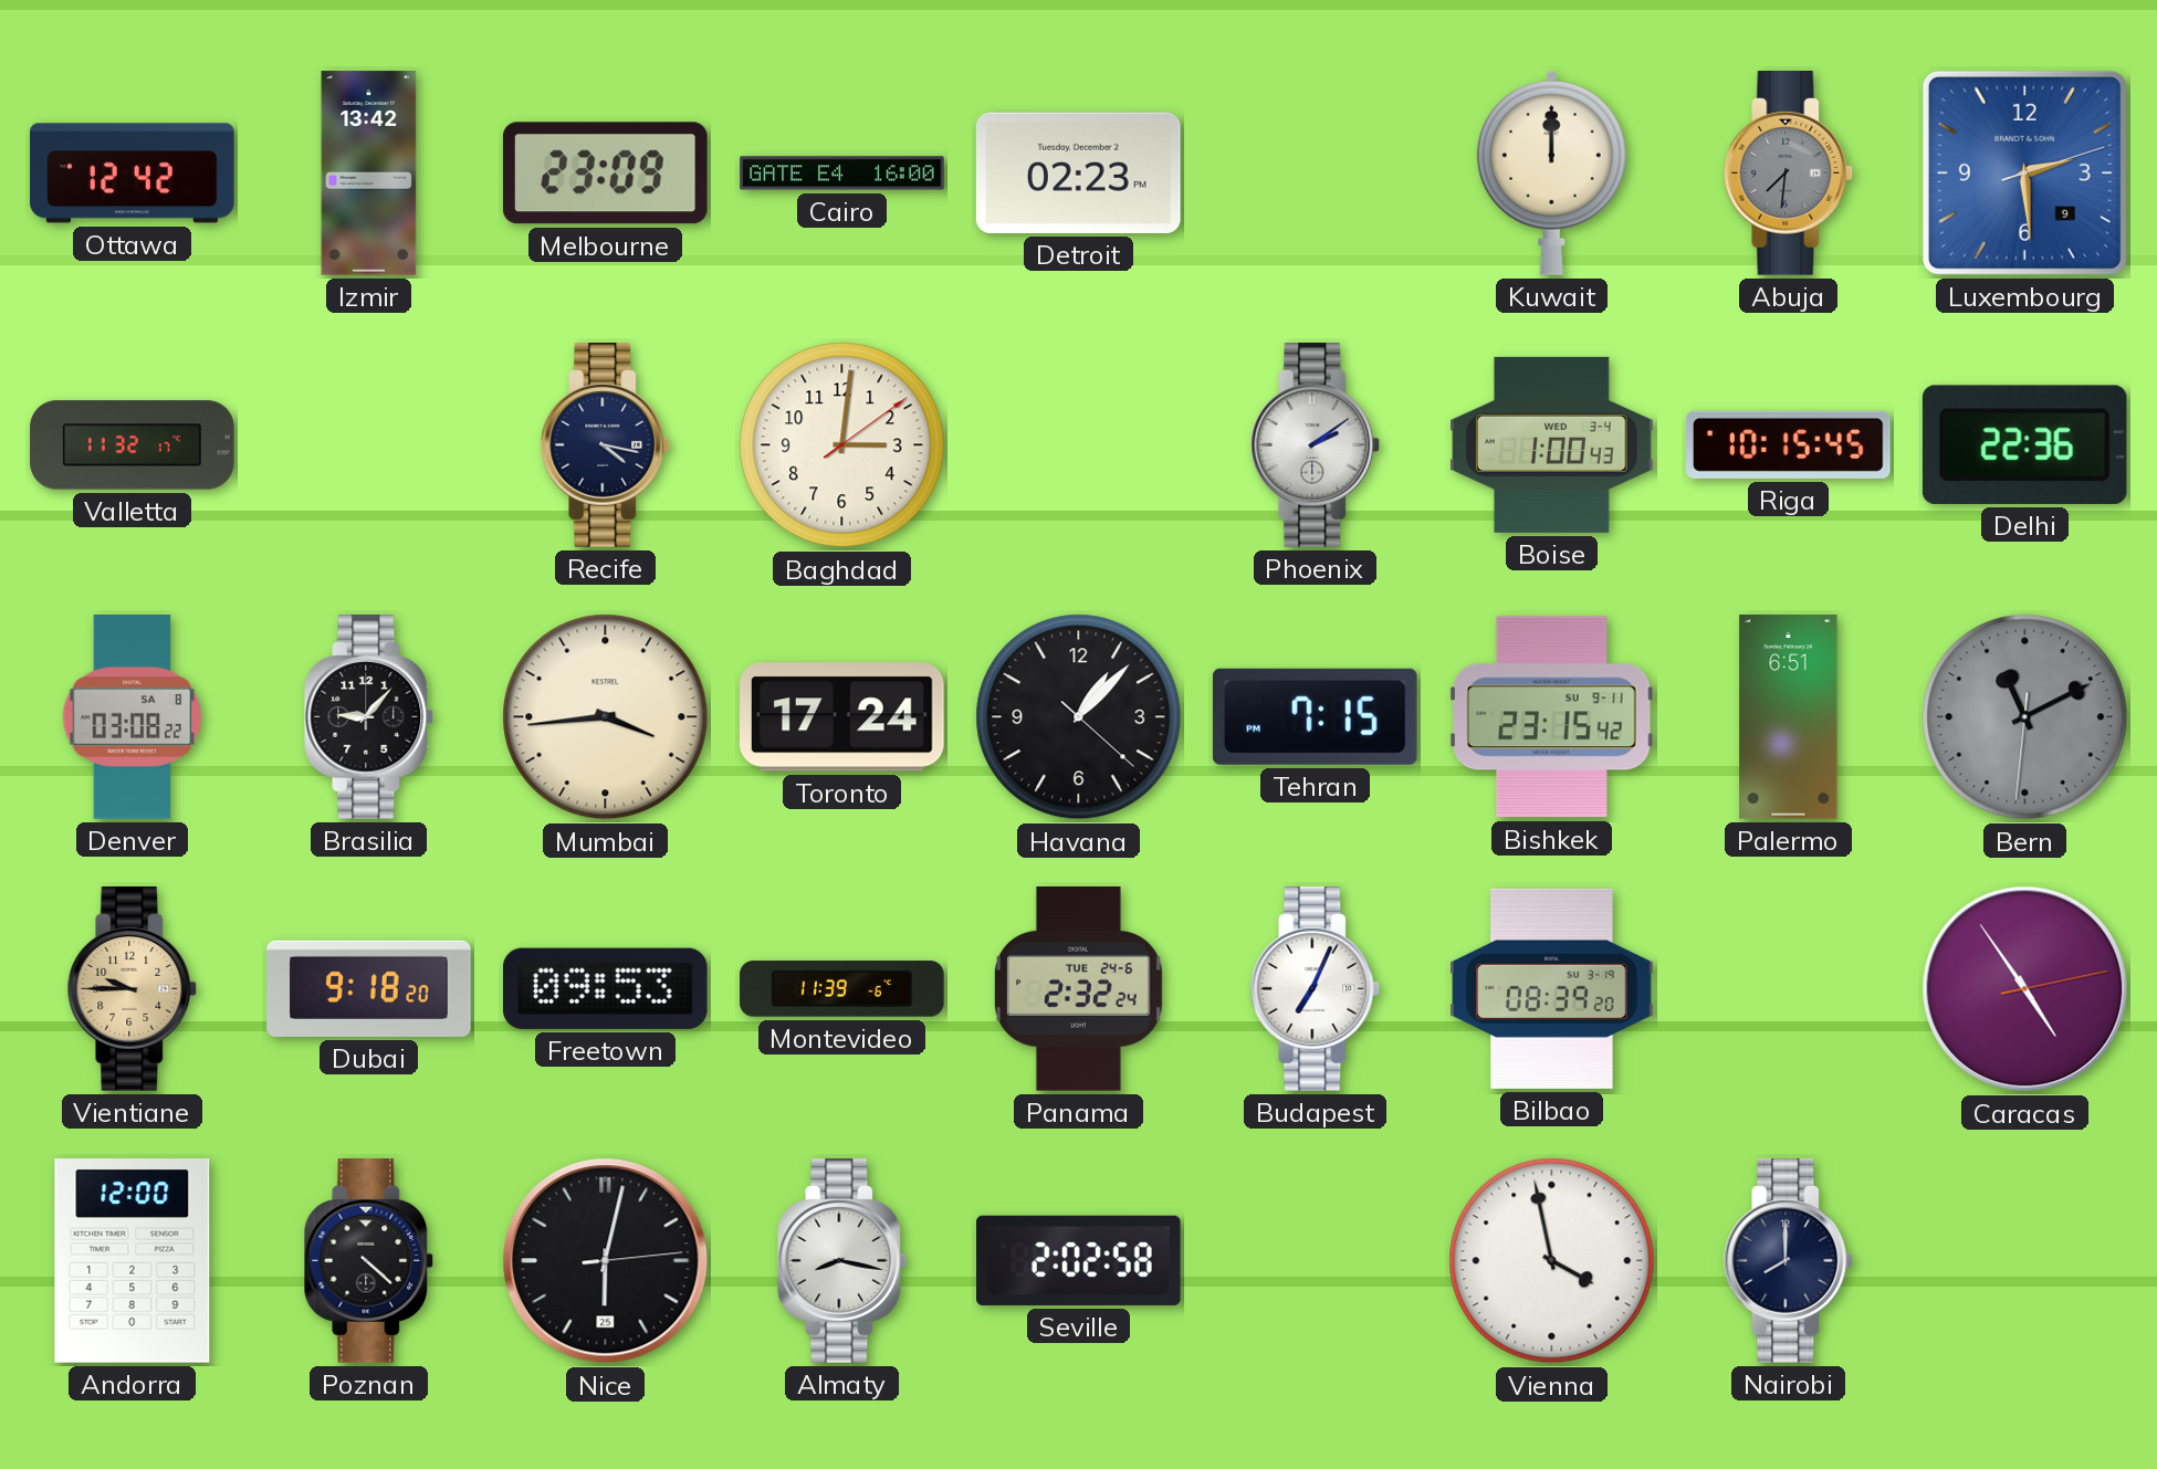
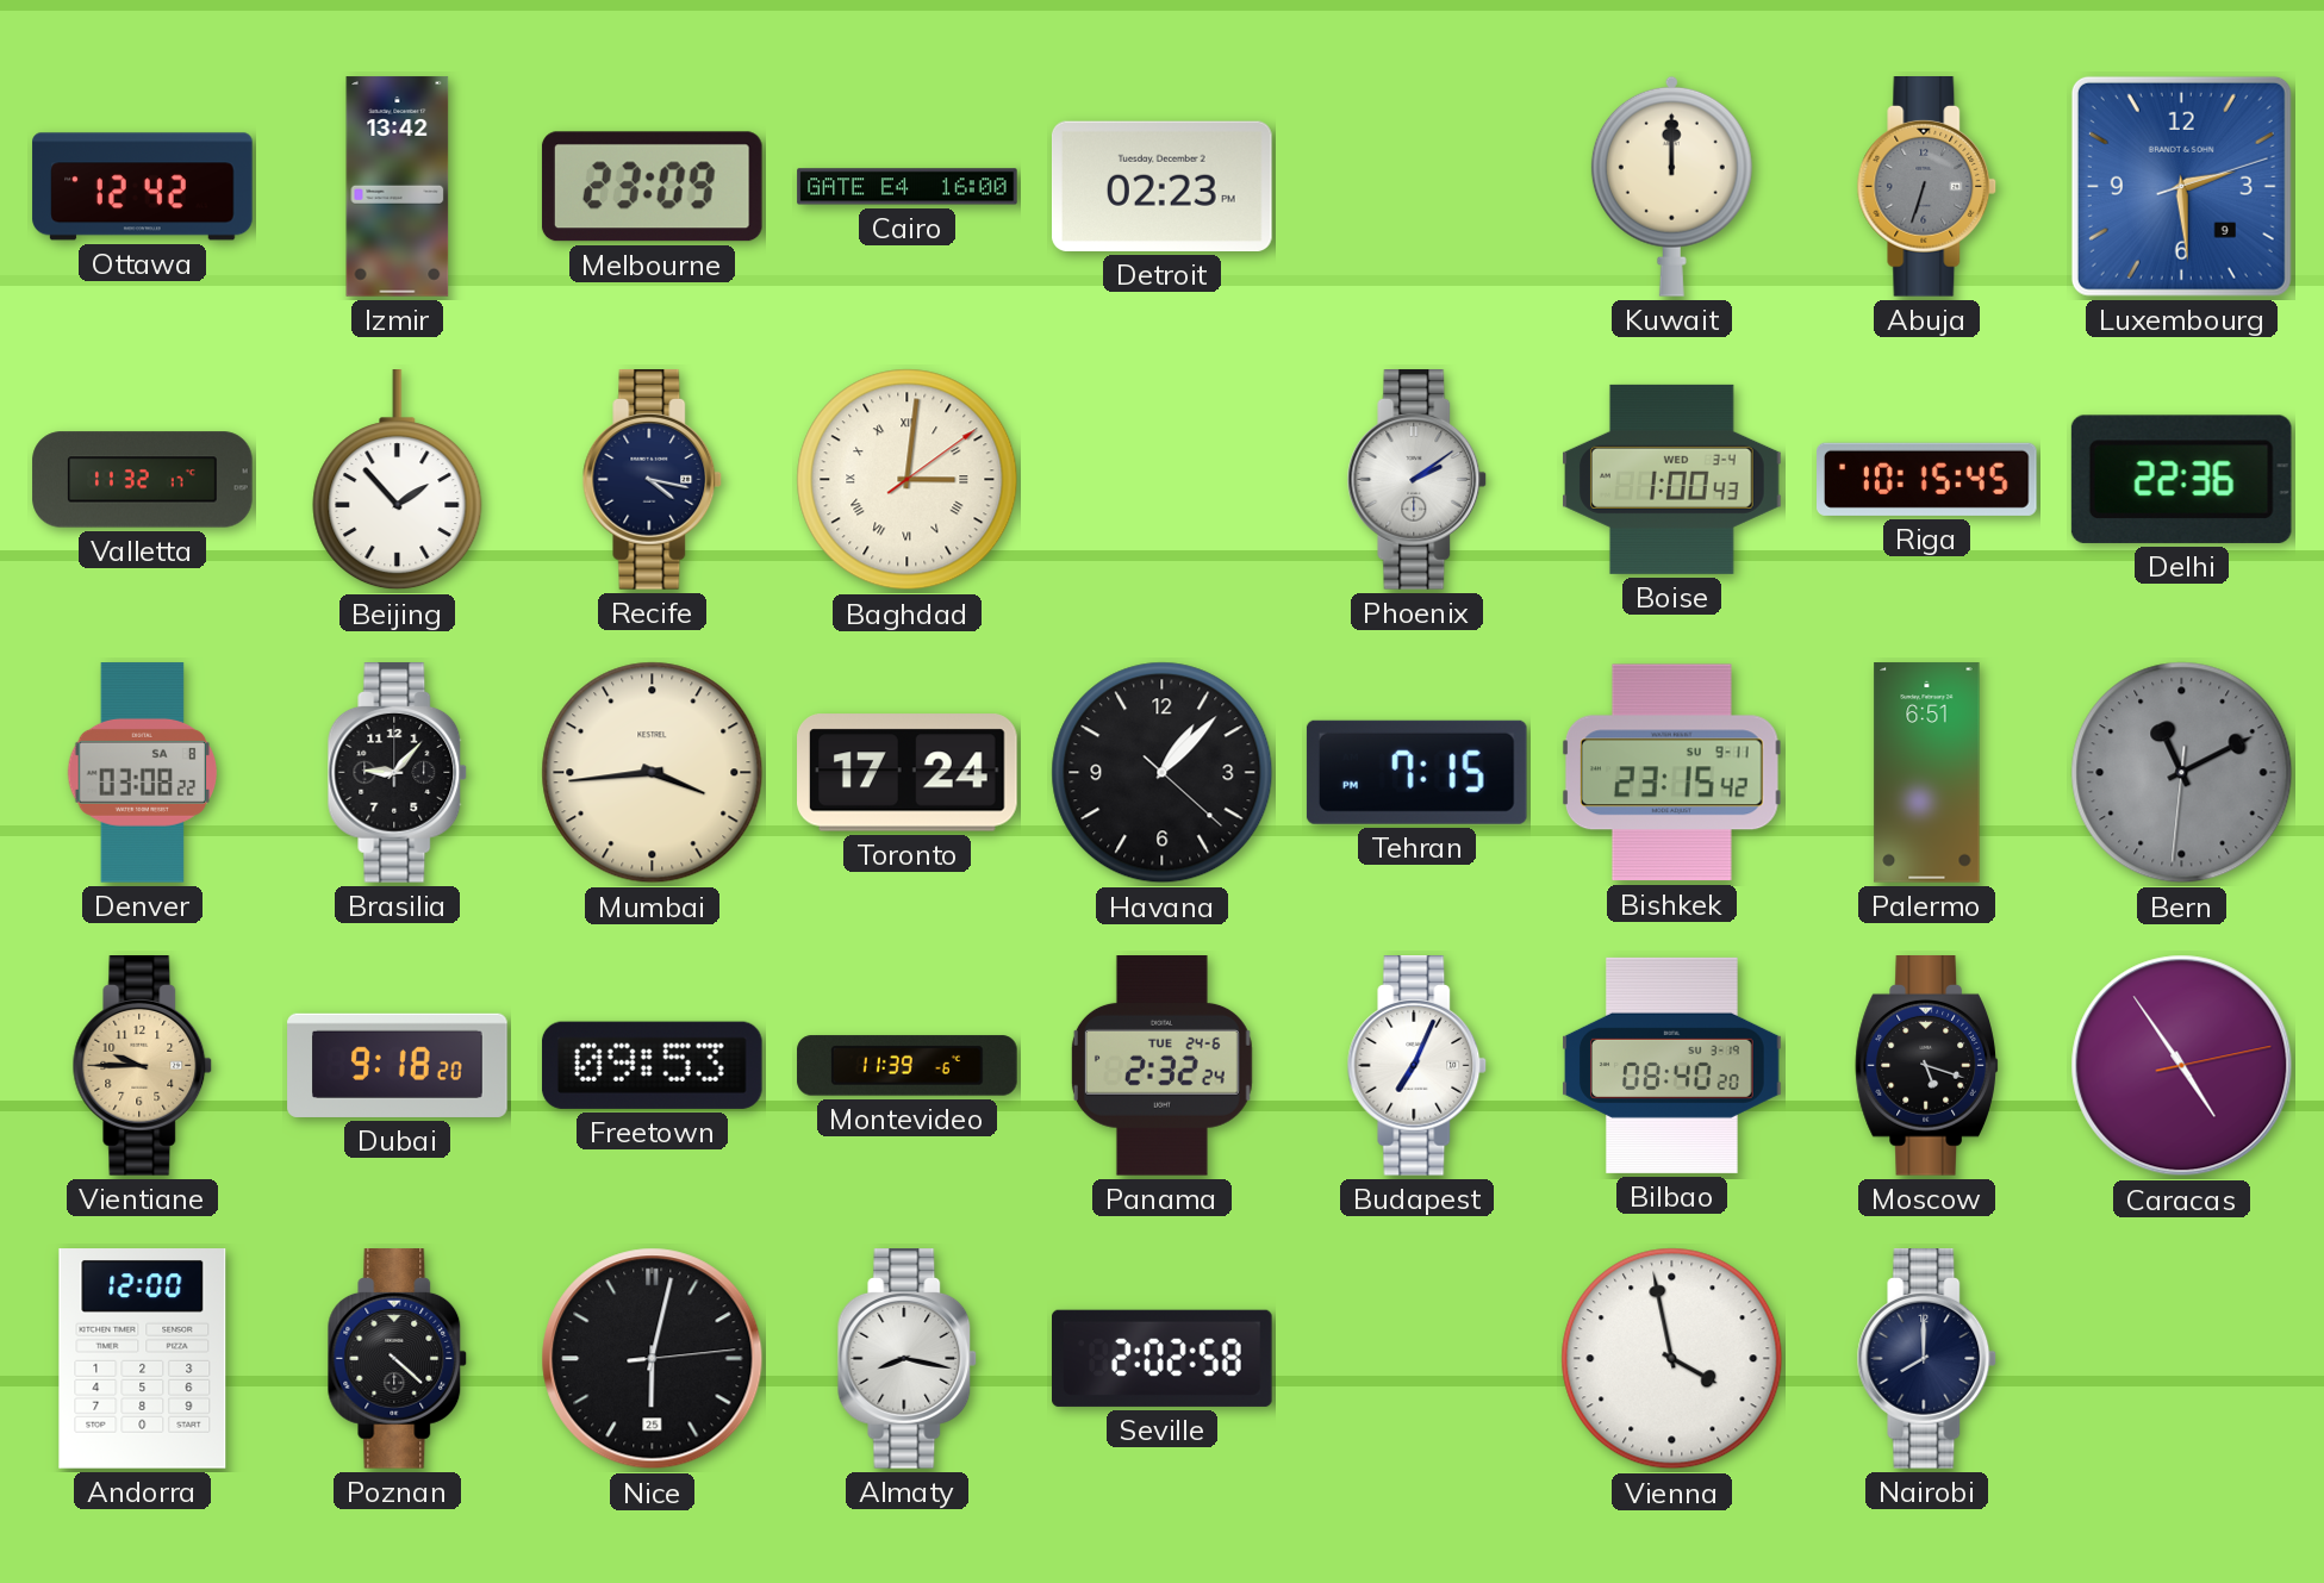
Abuja: 7:31 -> 6:33
Beijing: none -> 1:53
Baghdad numerals: Arabic -> Roman
Bilbao: 08:39 -> 08:40
Moscow: none -> 5:18
